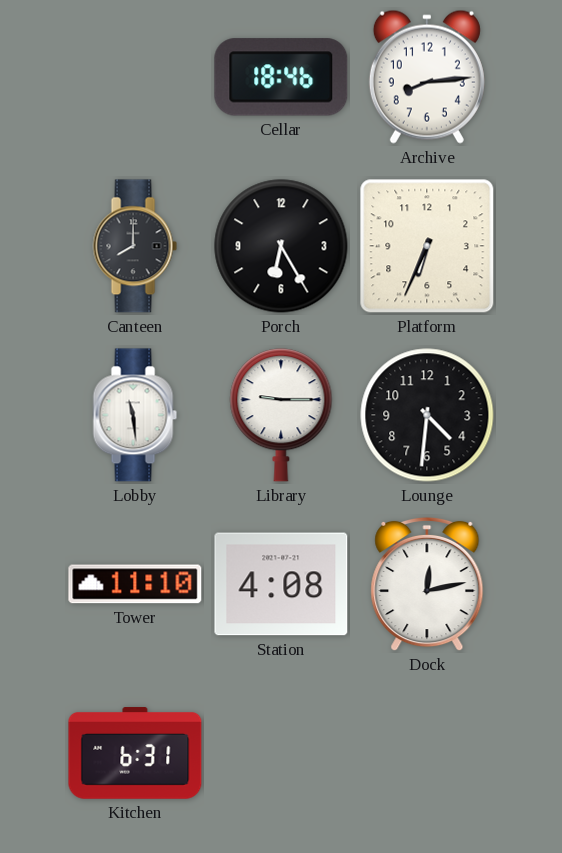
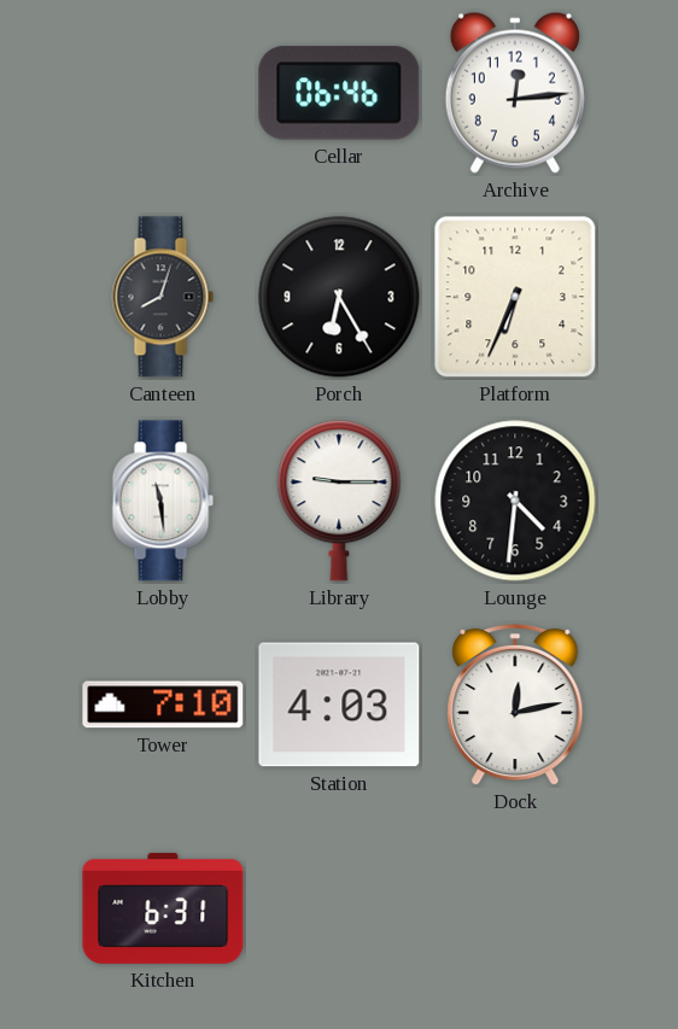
Cellar: 18:46 -> 06:46
Archive: 8:14 -> 12:14
Canteen: 8:00 -> 8:03
Tower: 11:10 -> 7:10
Station: 4:08 -> 4:03
